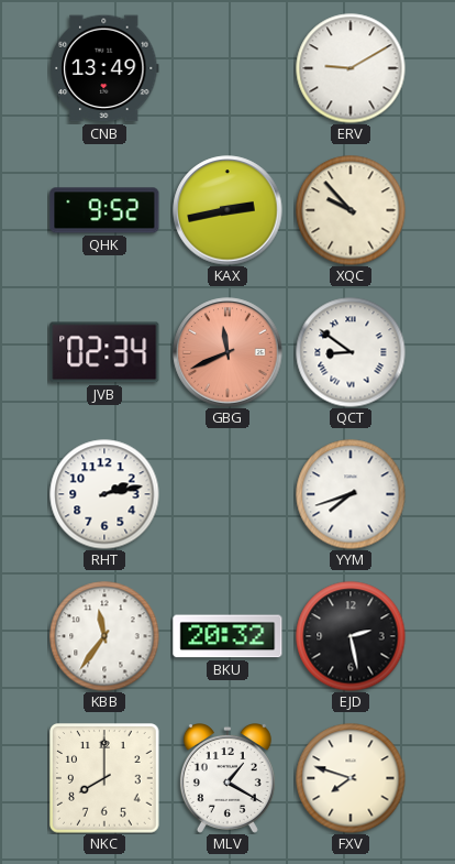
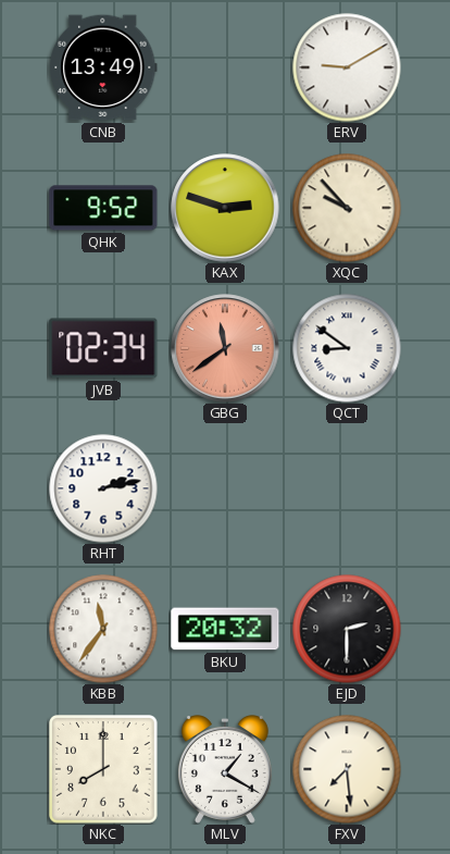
KAX: 2:43 -> 2:48
GBG: 11:41 -> 11:39
YYM: 7:42 -> none
EJD: 2:28 -> 2:30
FXV: 7:48 -> 7:29
